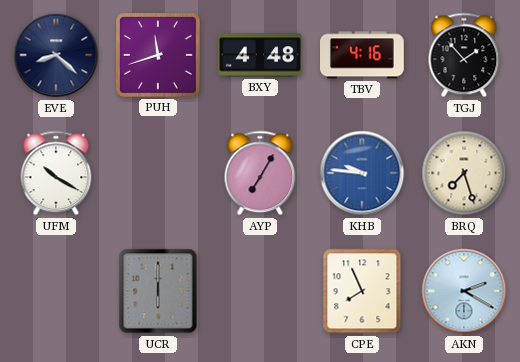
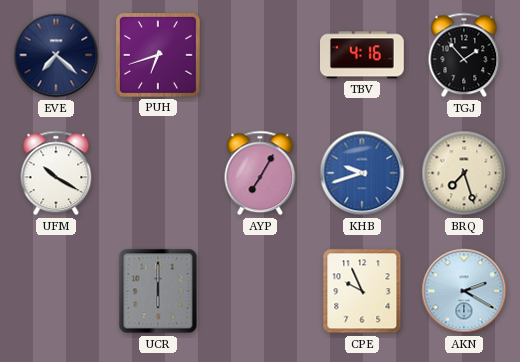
EVE: 8:22 -> 7:22
PUH: 11:42 -> 6:42
BXY: 4:48 -> none
KHB: 9:46 -> 9:42
CPE: 7:56 -> 9:56
